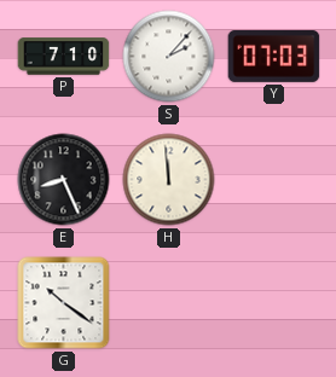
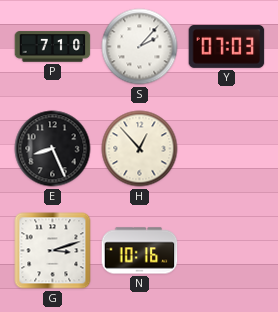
H: 11:59 -> 12:53
G: 10:21 -> 3:12
N: none -> 10:16
